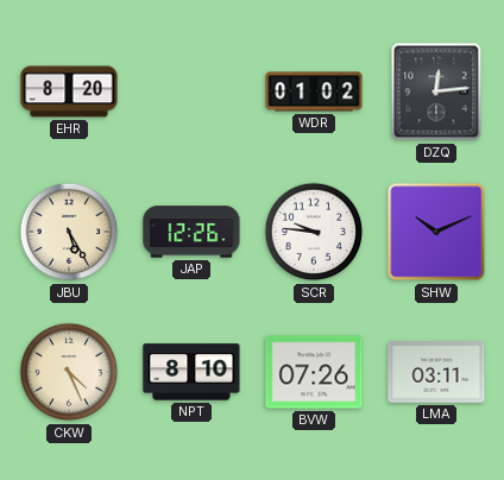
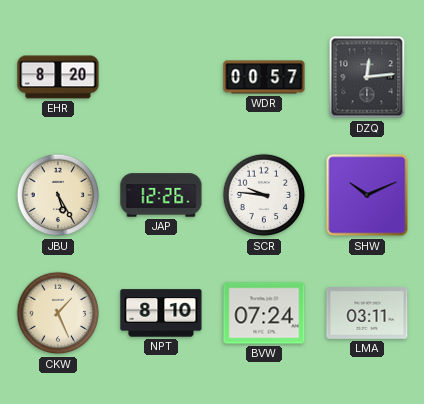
WDR: 01:02 -> 00:57
CKW: 4:26 -> 1:26
BVW: 07:26 -> 07:24
